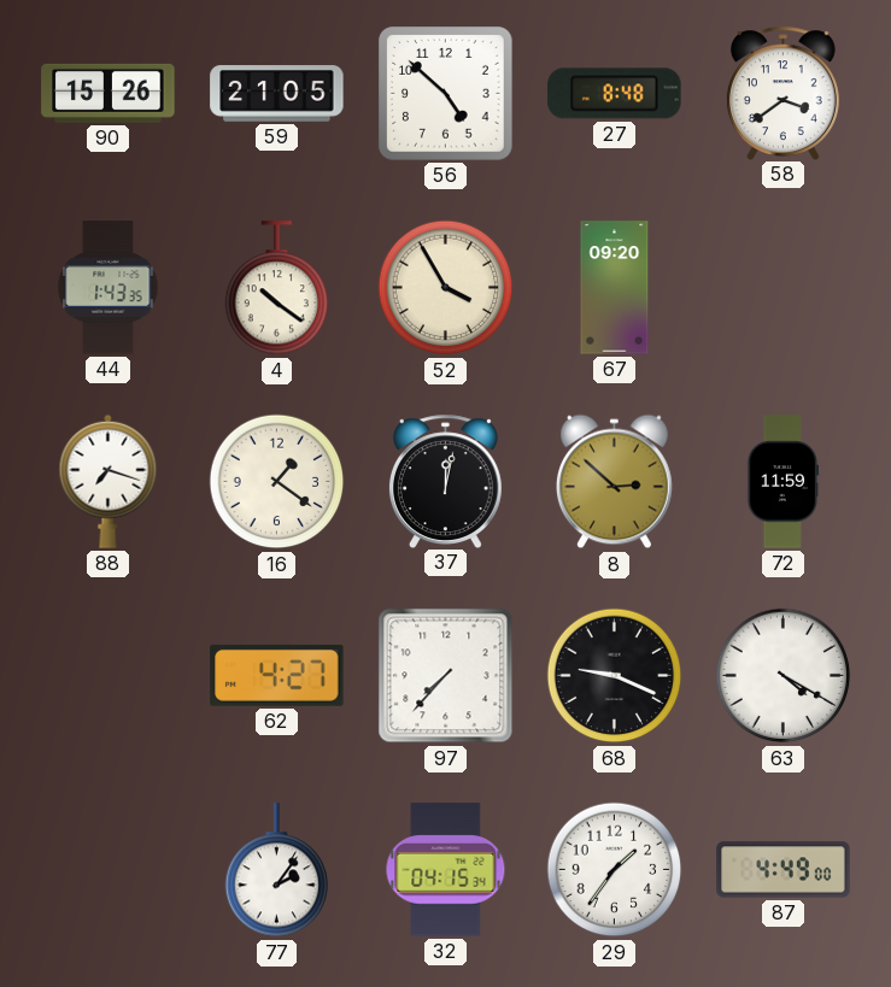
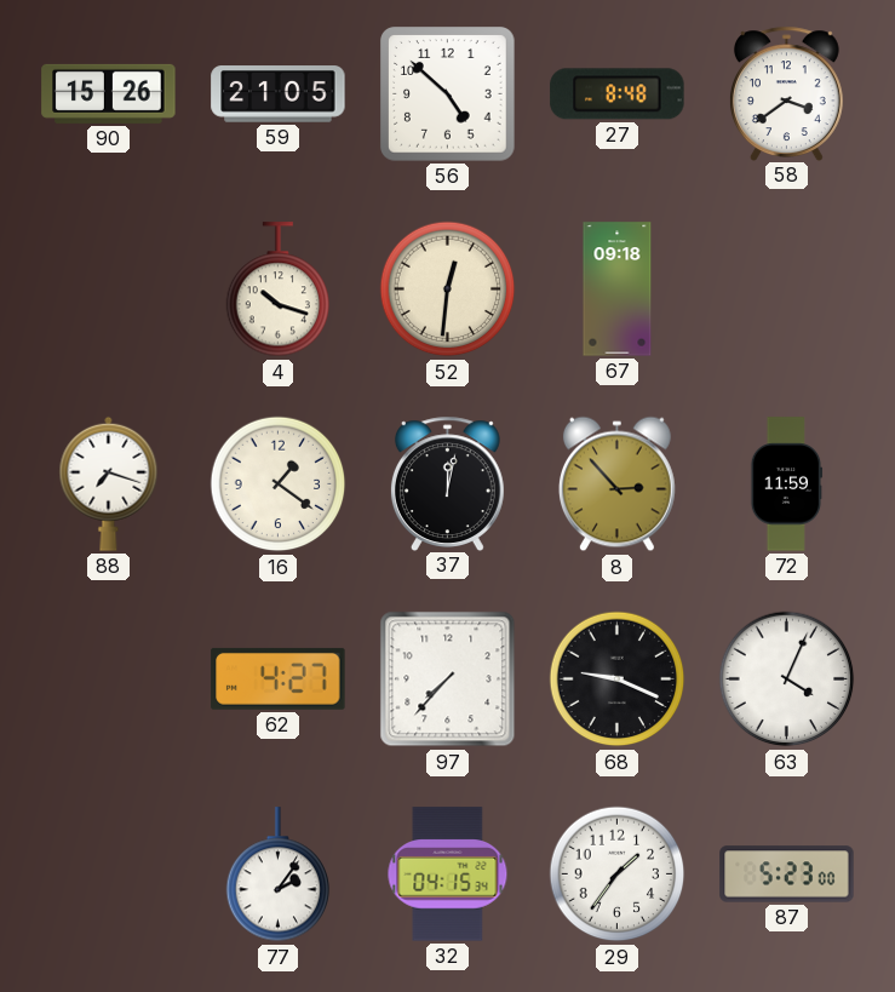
44: 1:43 -> none
4: 10:21 -> 10:18
52: 3:55 -> 12:31
67: 09:20 -> 09:18
8: 2:52 -> 2:53
63: 4:20 -> 4:04
87: 4:49 -> 5:23
